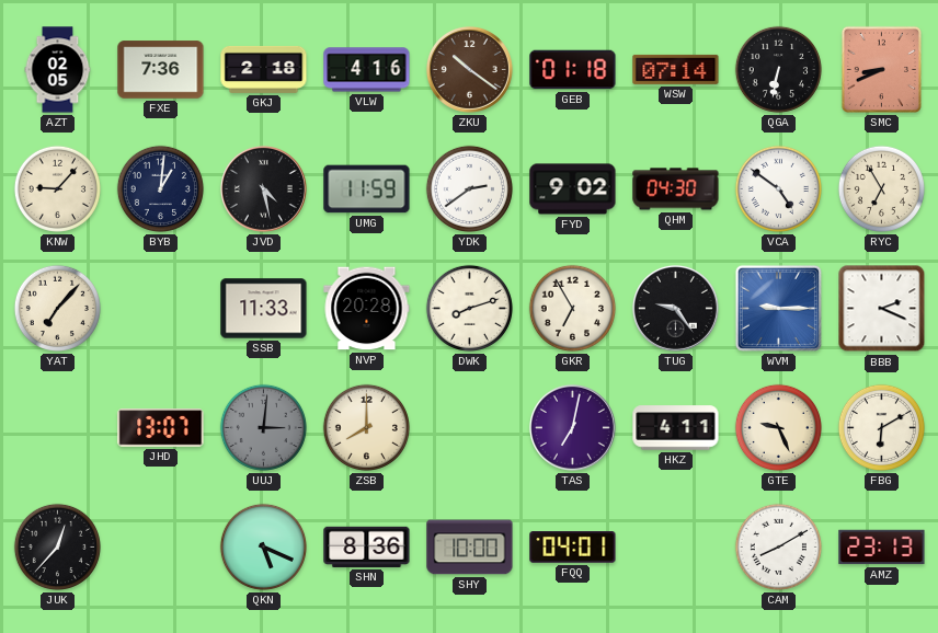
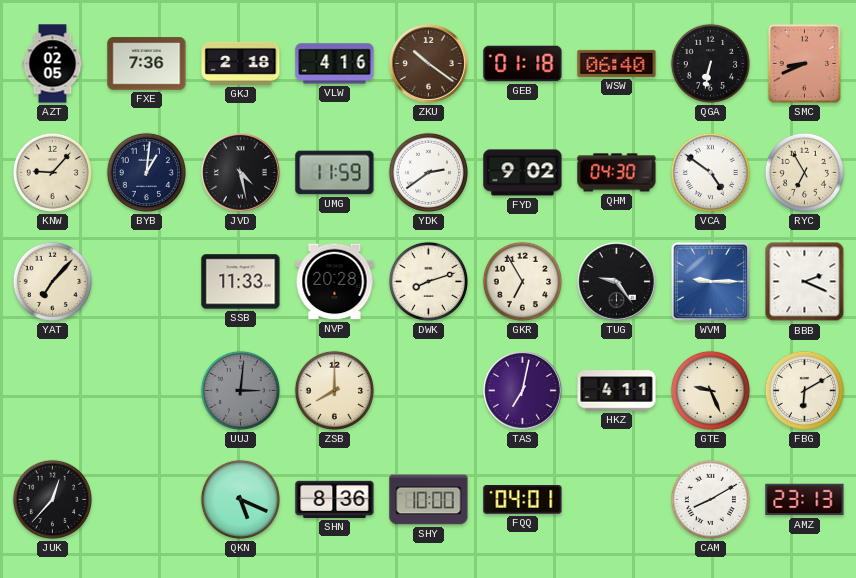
WSW: 07:14 -> 06:40
JHD: 13:07 -> none
